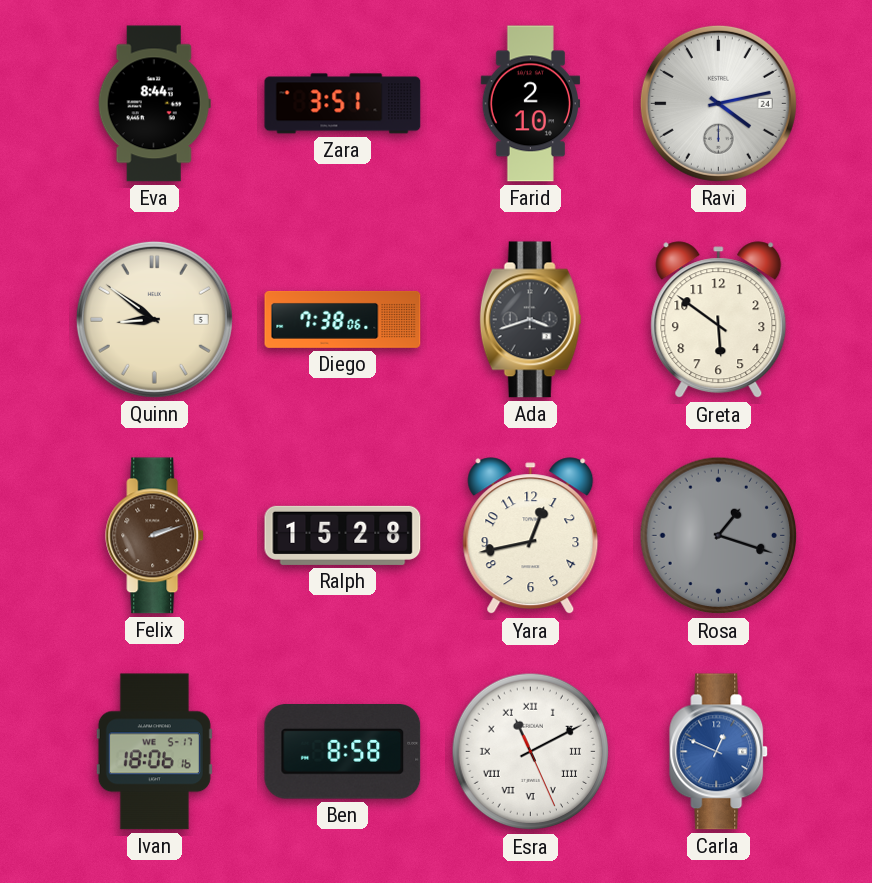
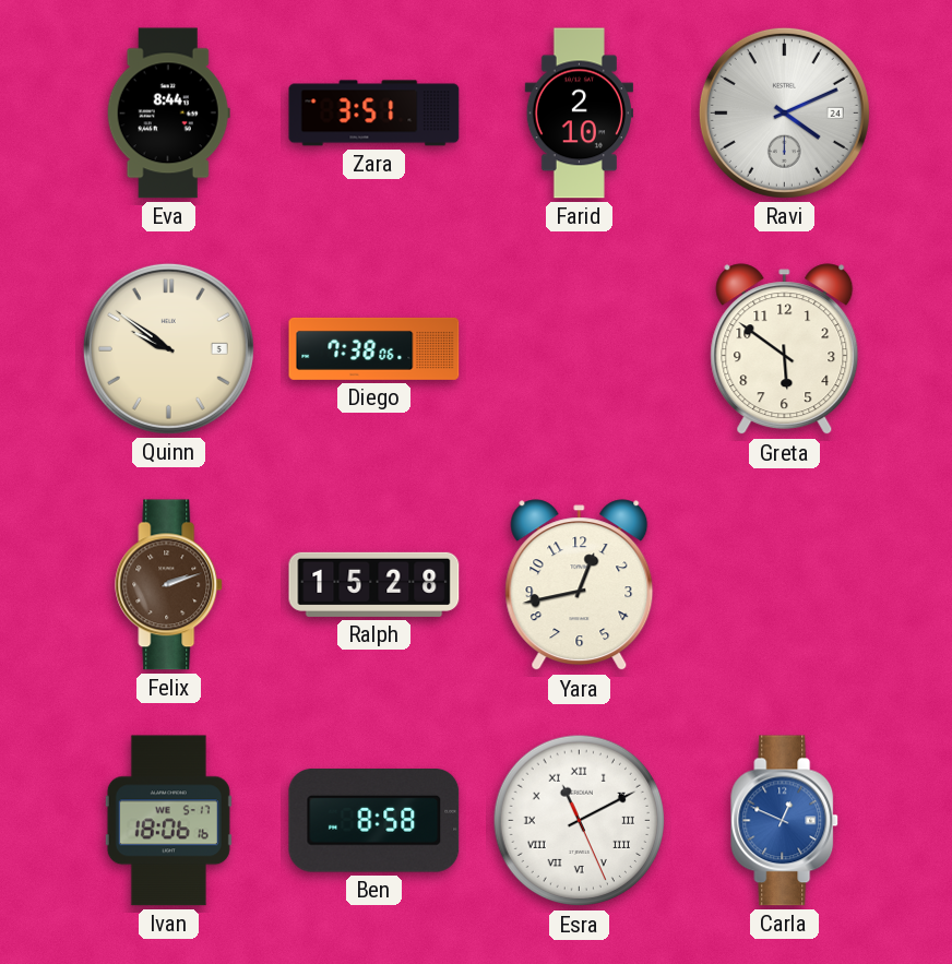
Ravi: 4:13 -> 4:11
Quinn: 8:51 -> 9:51
Ada: 3:42 -> none
Rosa: 1:18 -> none
